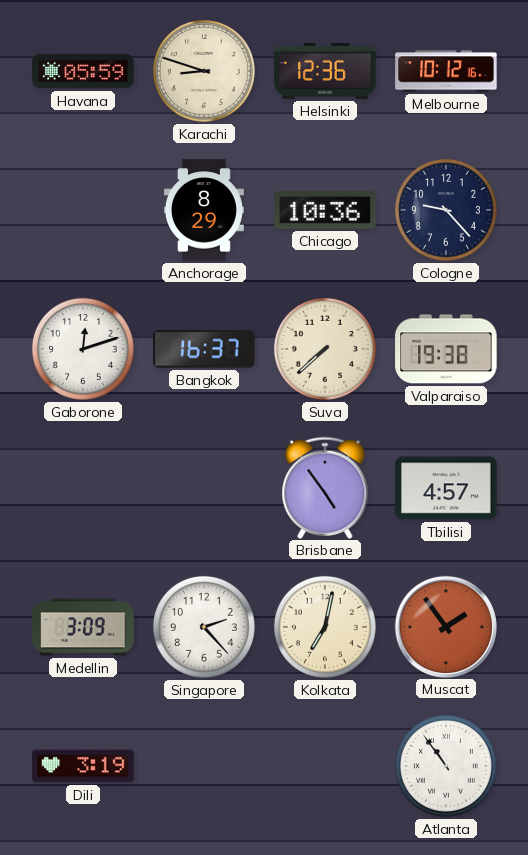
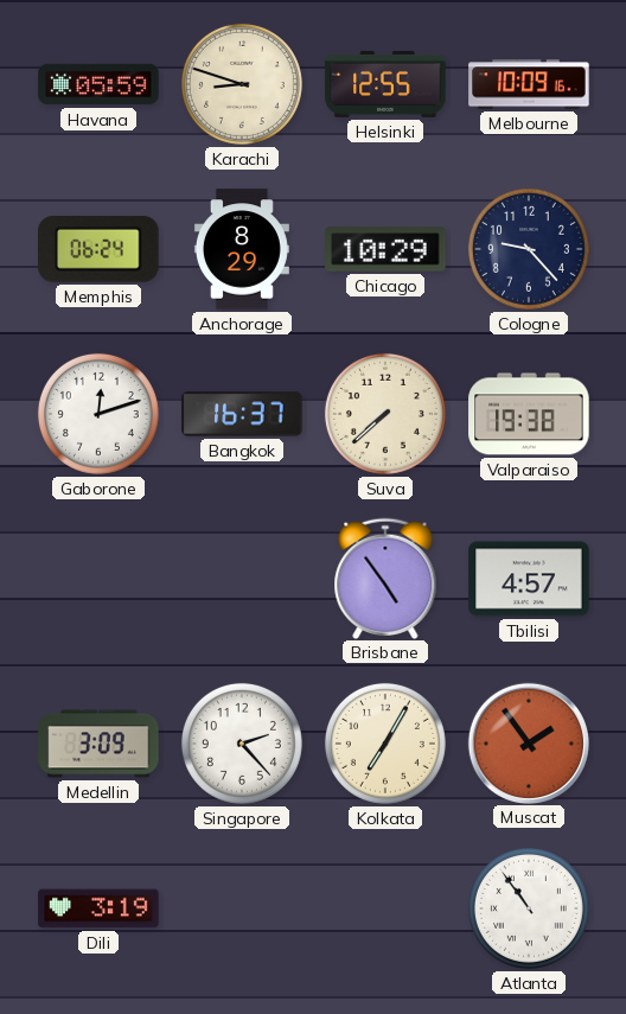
Helsinki: 12:36 -> 12:55
Melbourne: 10:12 -> 10:09
Memphis: none -> 06:24
Chicago: 10:36 -> 10:29
Kolkata: 7:02 -> 7:05
